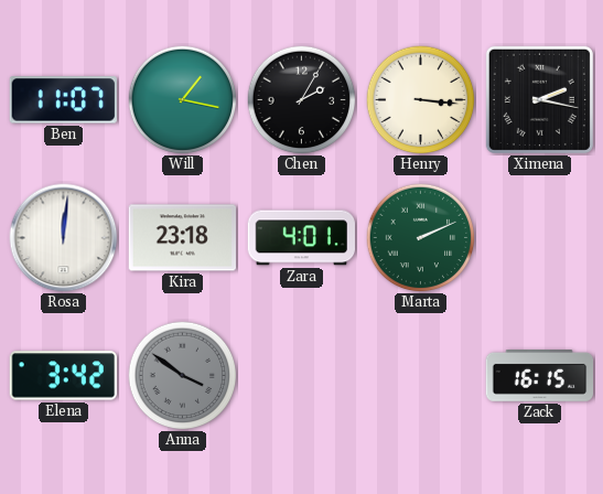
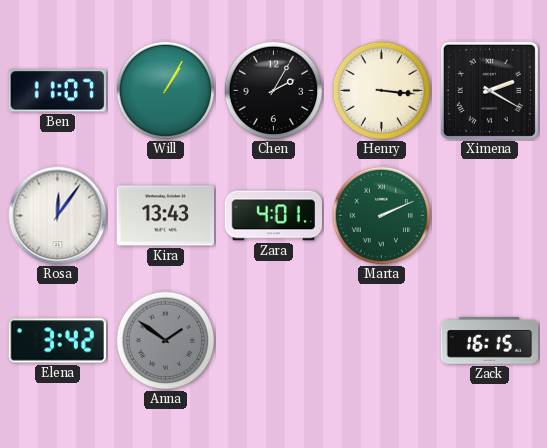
Will: 1:17 -> 1:05
Ximena: 2:17 -> 2:20
Rosa: 12:01 -> 12:06
Kira: 23:18 -> 13:43
Anna: 3:51 -> 1:51
